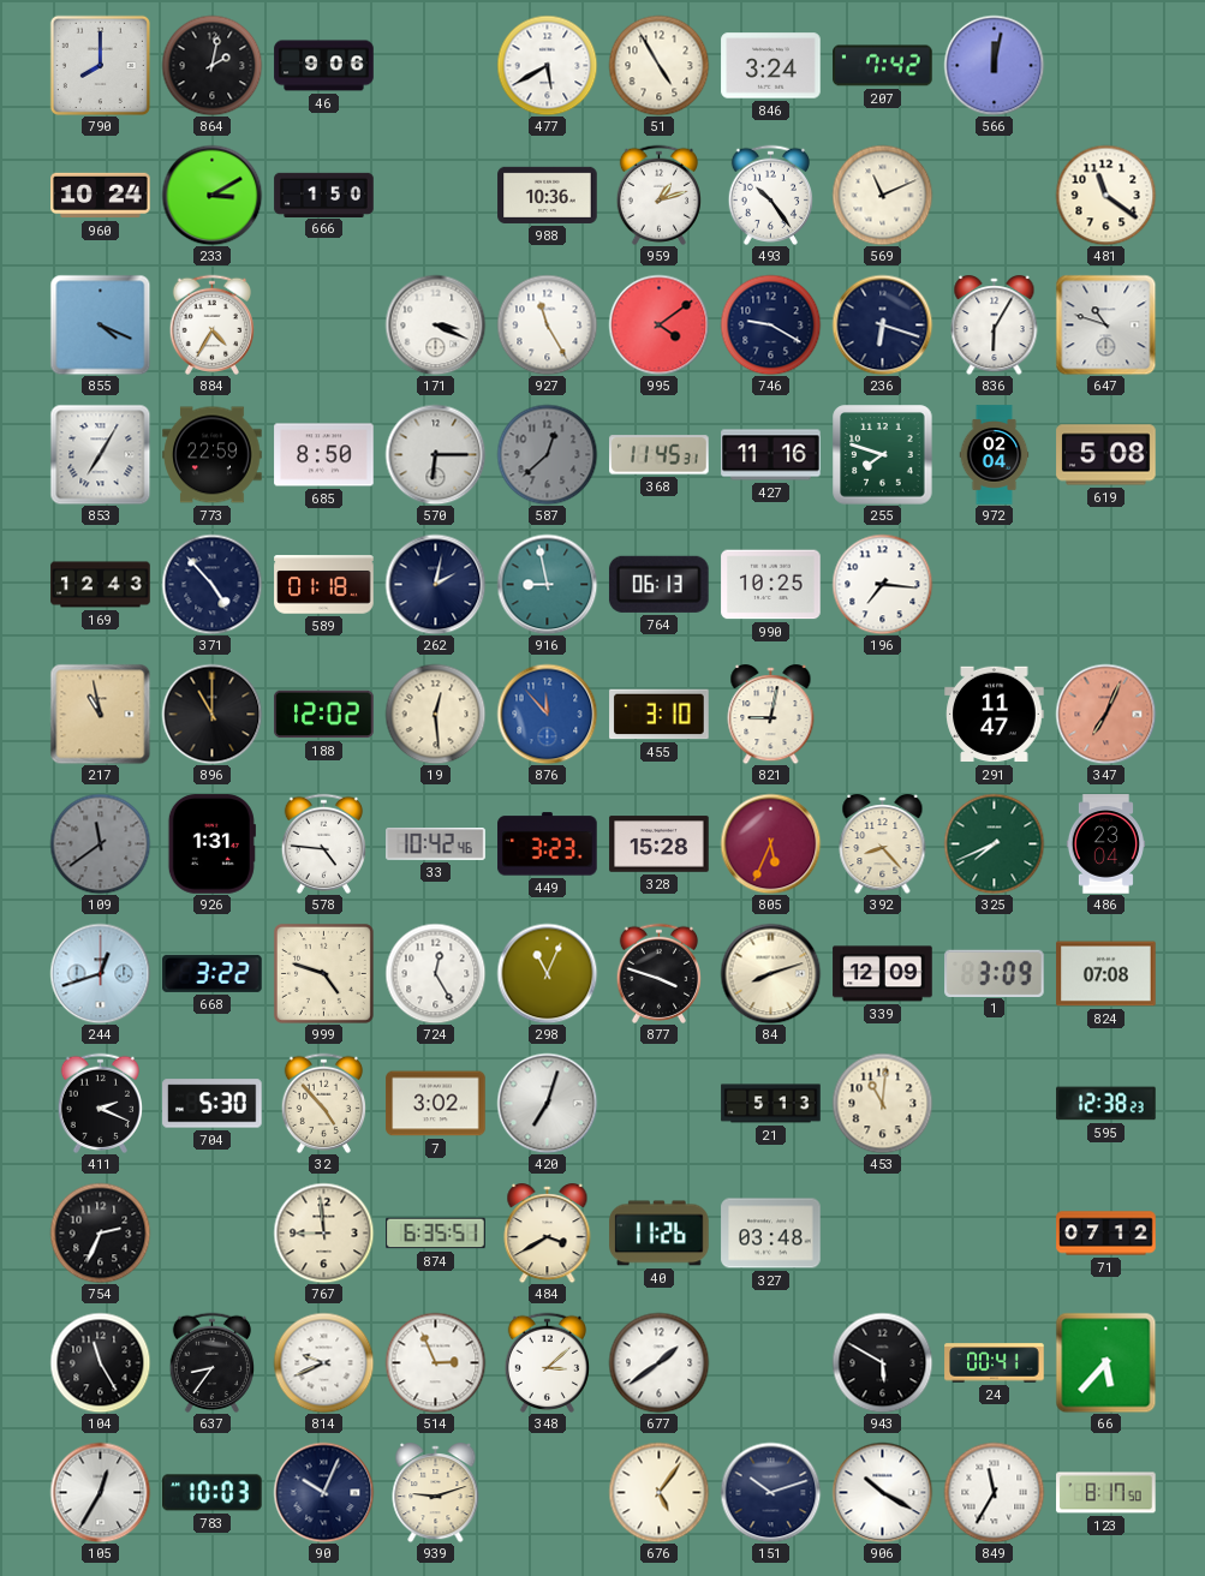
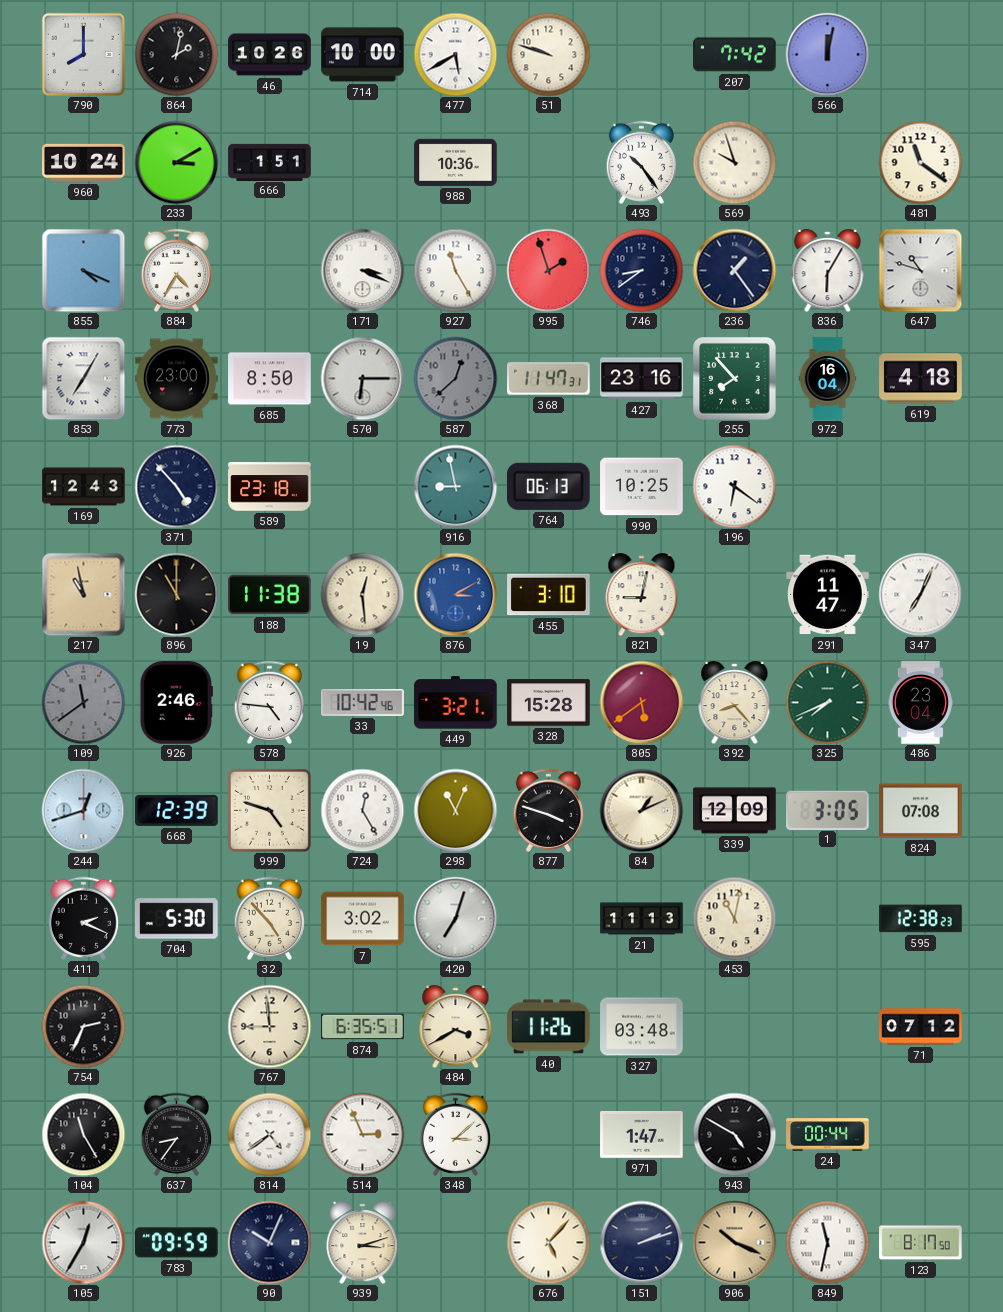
46: 9:06 -> 10:26
714: none -> 10:00
51: 4:55 -> 9:48
846: 3:24 -> none
666: 1:50 -> 1:51
959: 1:12 -> none
569: 11:11 -> 9:57
995: 4:09 -> 1:57
746: 9:20 -> 8:39
236: 6:18 -> 1:24
773: 22:59 -> 23:00
368: 11:45 -> 11:47
427: 11:16 -> 23:16
255: 7:48 -> 7:53
972: 02:04 -> 16:04
619: 5:08 -> 4:18
589: 01:18 -> 23:18
262: 2:02 -> none
196: 7:16 -> 6:21
188: 12:02 -> 11:38
876: 11:53 -> 3:10
347 dial: salmon -> white
926: 1:31 -> 2:46
449: 3:23 -> 3:21
805: 5:34 -> 5:39
668: 3:22 -> 12:39
84: 8:12 -> 1:11
1: 3:09 -> 3:05
21: 5:13 -> 11:13
453: 11:01 -> 11:02
814: 9:41 -> 4:39
677: 1:39 -> none
971: none -> 1:47
943: 5:50 -> 4:50
24: 00:41 -> 00:44
66: 5:37 -> none
783: 10:03 -> 09:59
939: 9:12 -> 3:12
676: 5:06 -> 5:07
151: 10:12 -> 2:12
906: 10:20 -> 10:19
906 dial: white -> champagne
849: 11:35 -> 11:32
